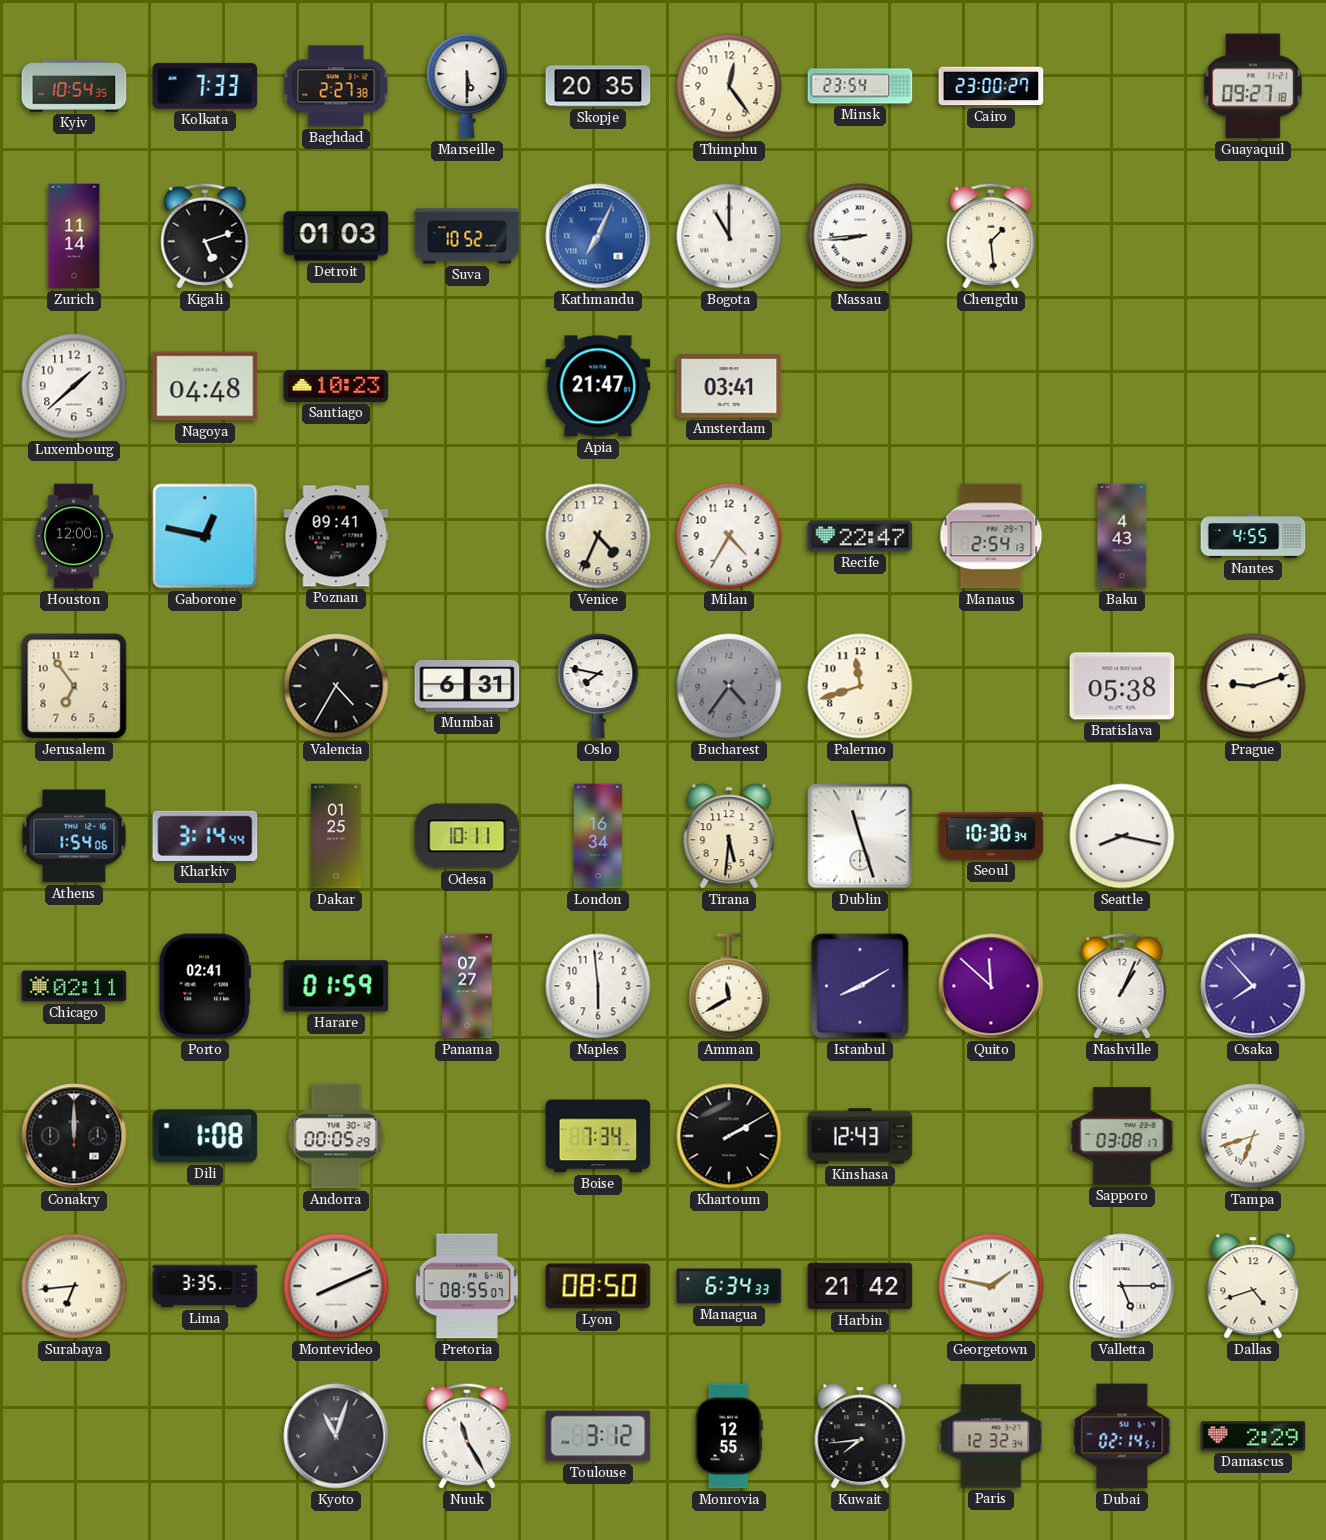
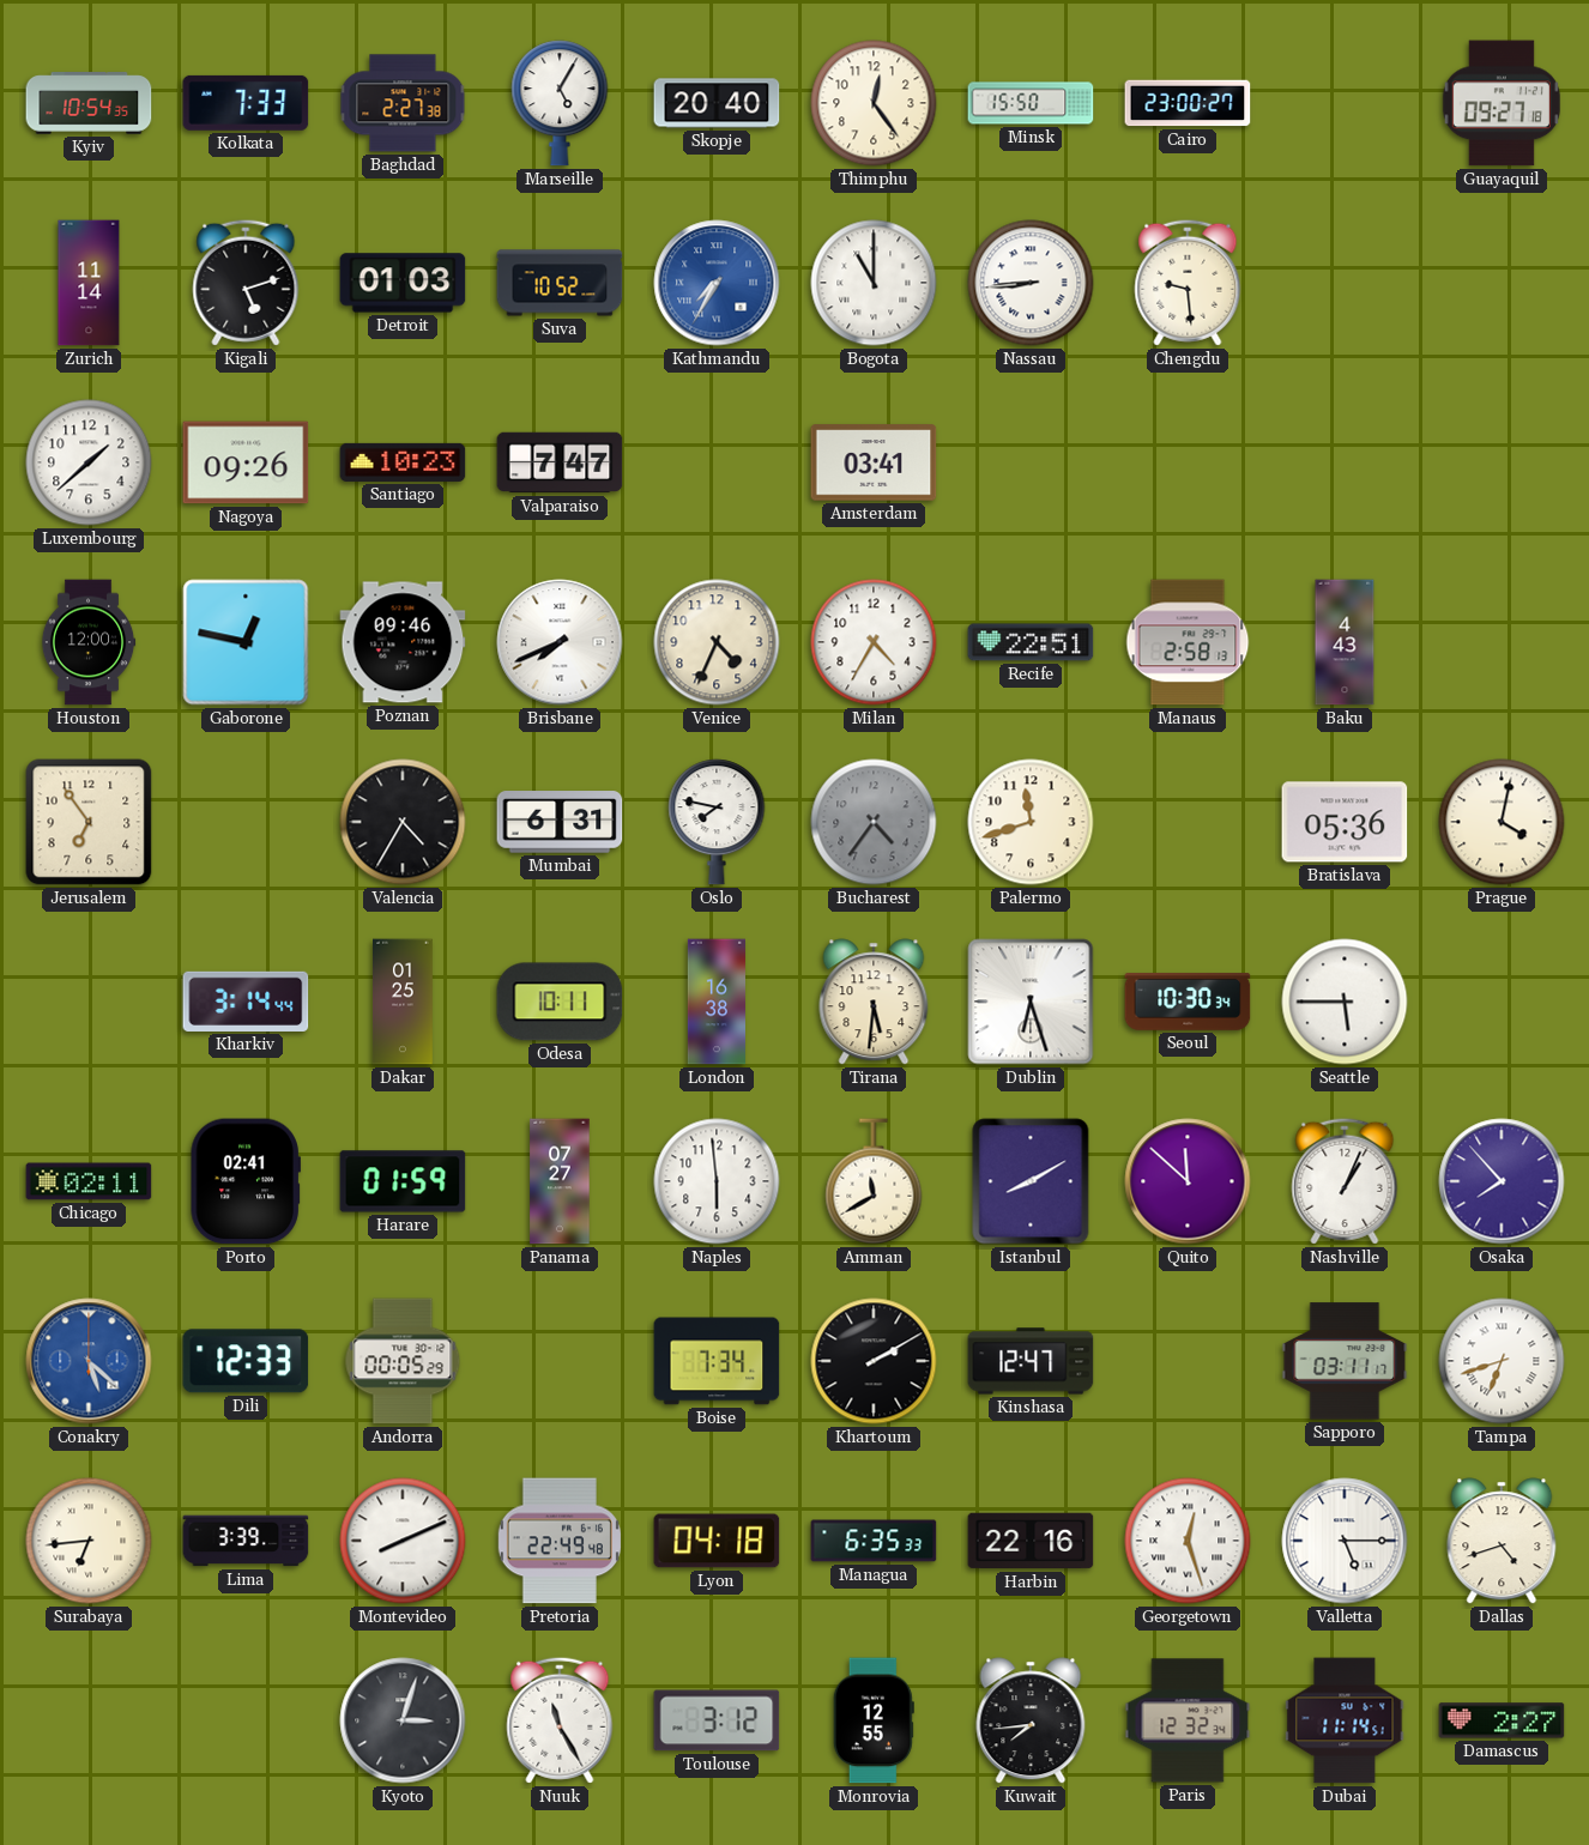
Marseille: 5:30 -> 5:05
Skopje: 20:35 -> 20:40
Minsk: 23:54 -> 15:50
Kathmandu: 7:04 -> 7:35
Chengdu: 1:29 -> 9:29
Nagoya: 04:48 -> 09:26
Valparaiso: none -> 7:47
Apia: 21:47 -> none
Poznan: 09:41 -> 09:46
Brisbane: none -> 7:41
Recife: 22:47 -> 22:51
Manaus: 2:54 -> 2:58
Nantes: 4:55 -> none
Bratislava: 05:38 -> 05:36
Prague: 9:12 -> 4:02
Athens: 1:54 -> none
London: 16:34 -> 16:38
Dublin: 11:27 -> 6:27
Seattle: 8:17 -> 5:45
Conakry: 12:00 -> 5:22
Conakry dial: black -> blue
Dili: 1:08 -> 12:33
Kinshasa: 12:43 -> 12:47
Sapporo: 03:08 -> 03:11
Lima: 3:35 -> 3:39
Pretoria: 08:55 -> 22:49
Lyon: 08:50 -> 04:18
Managua: 6:34 -> 6:35
Harbin: 21:42 -> 22:16
Georgetown: 1:47 -> 12:27
Kyoto: 11:03 -> 3:03
Dubai: 02:14 -> 11:14
Damascus: 2:29 -> 2:27
